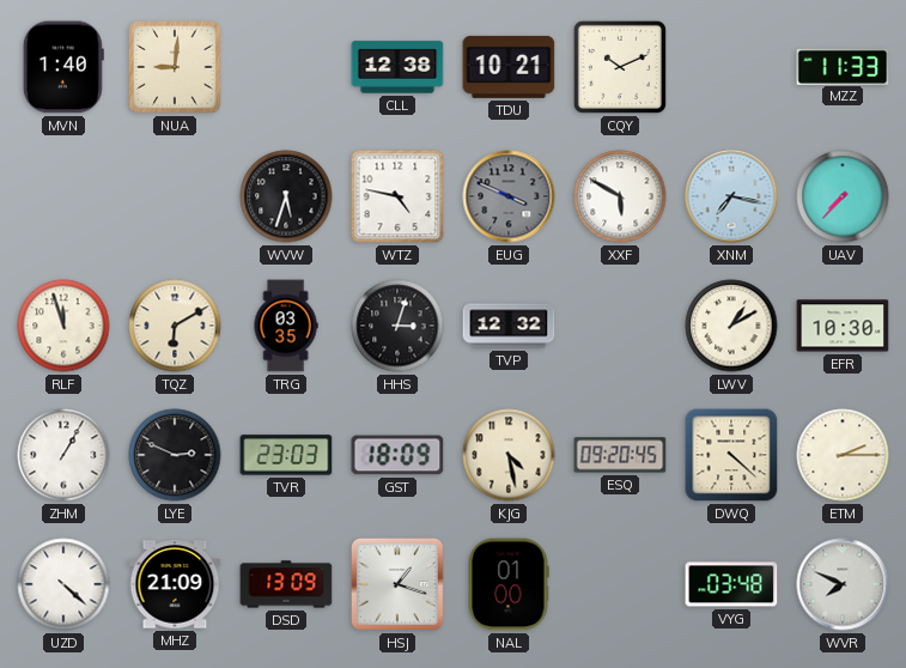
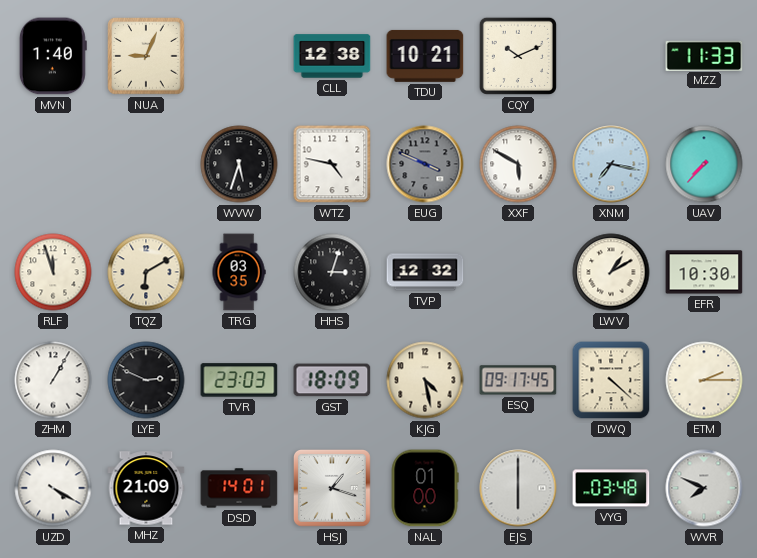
NUA: 9:01 -> 9:04
ESQ: 09:20 -> 09:17
UZD: 4:22 -> 4:20
DSD: 13:09 -> 14:01
EJS: none -> 6:00
